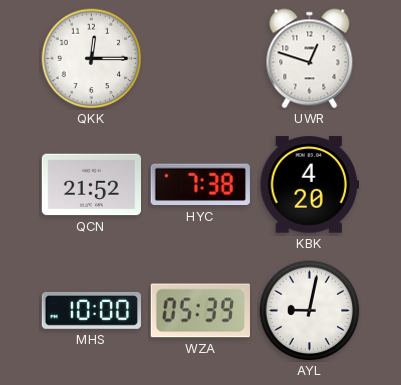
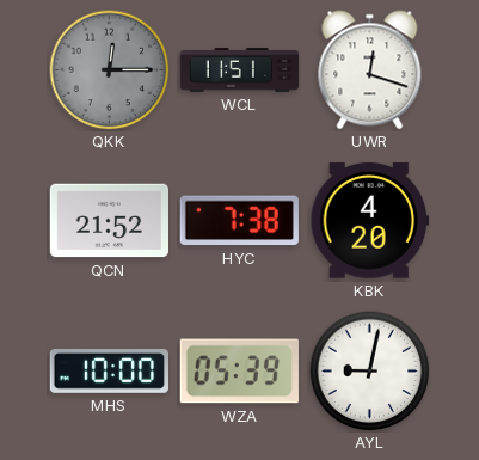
QKK dial: white -> grey
WCL: none -> 11:51
UWR: 12:48 -> 12:18
